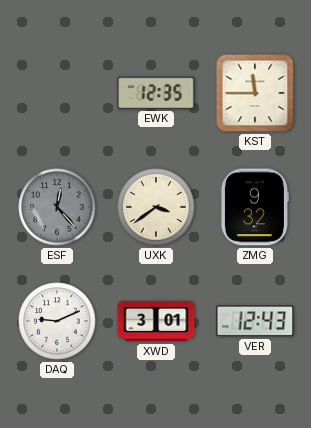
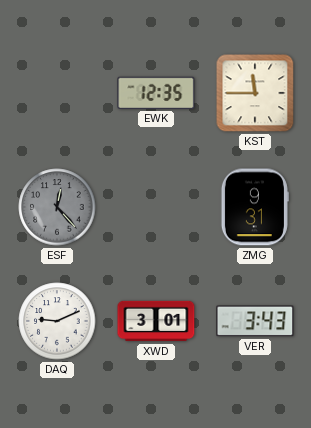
UXK: 3:39 -> none
ZMG: 9:32 -> 9:31
VER: 12:43 -> 3:43
